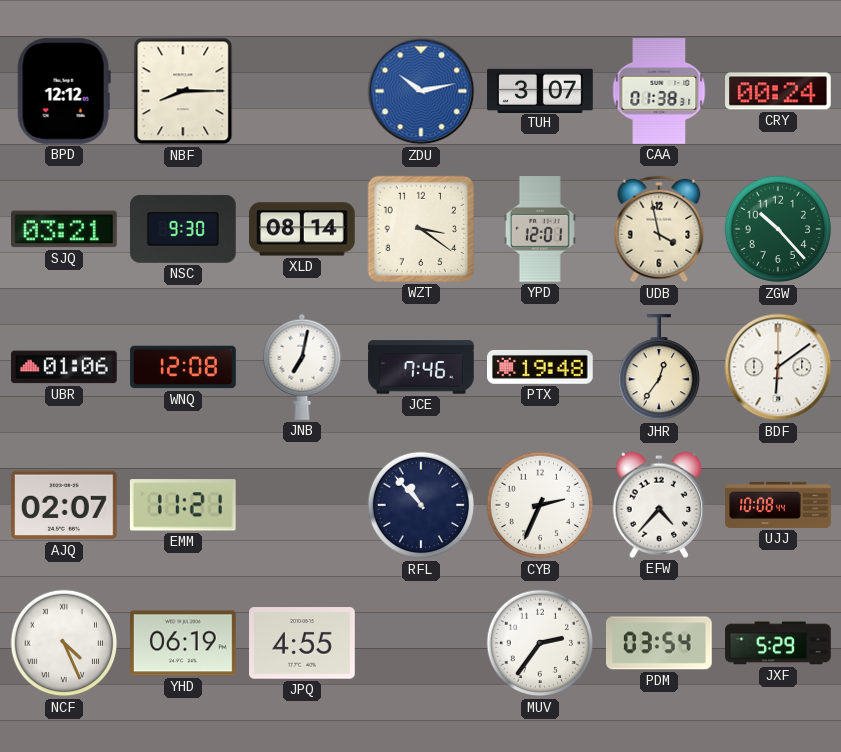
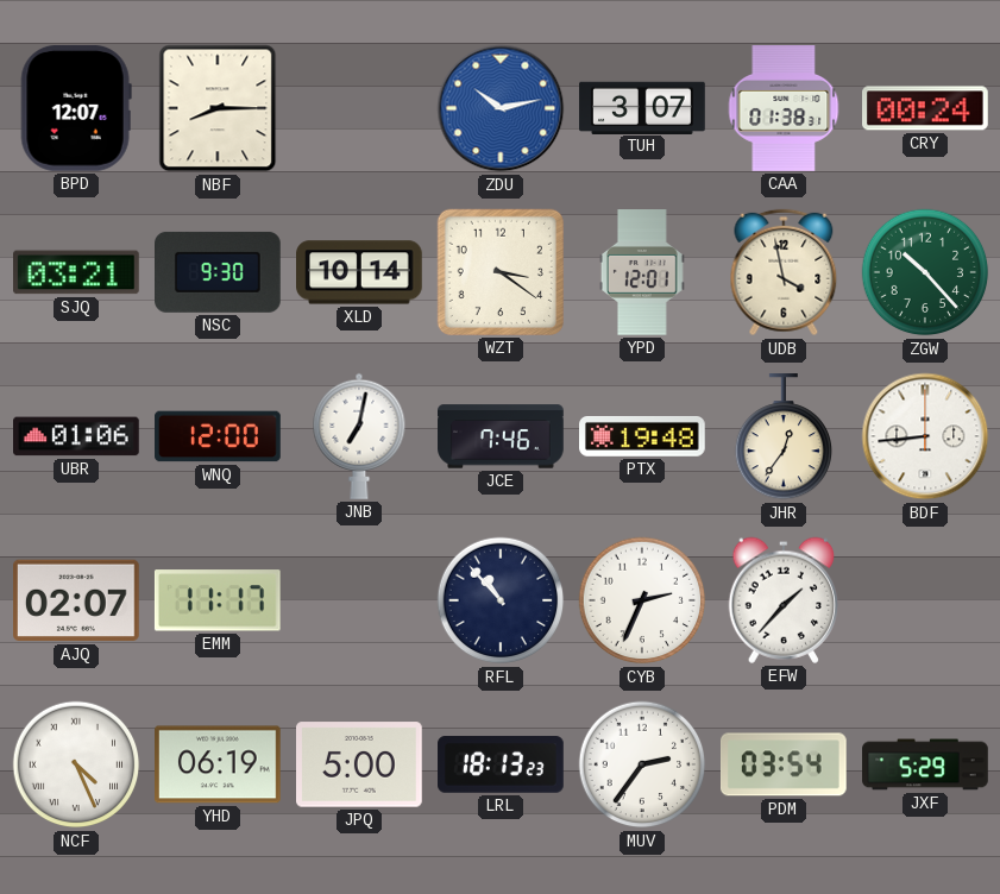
BPD: 12:12 -> 12:07
XLD: 08:14 -> 10:14
WNQ: 12:08 -> 12:00
BDF: 6:09 -> 8:44
EMM: 11:21 -> 11:17
EFW: 4:37 -> 1:37
UJJ: 10:08 -> none
JPQ: 4:55 -> 5:00
LRL: none -> 18:13
